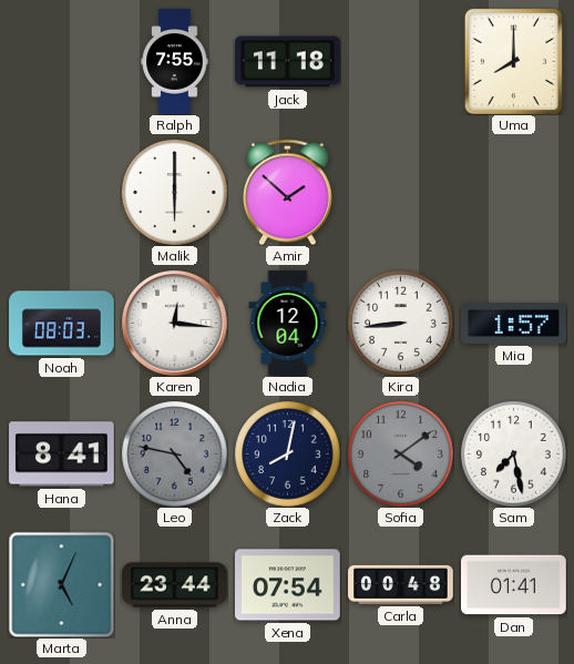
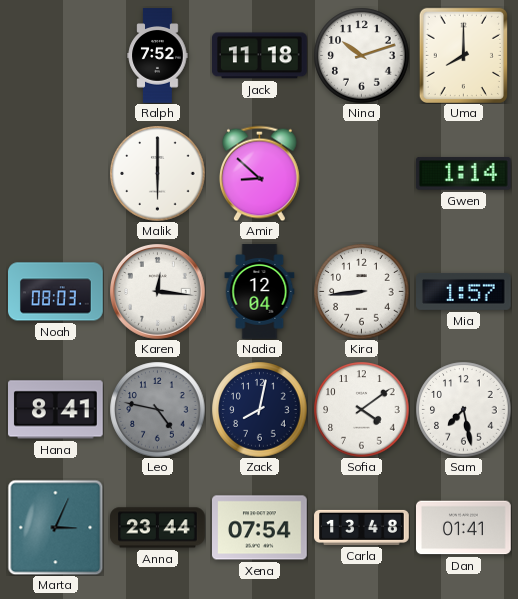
Ralph: 7:55 -> 7:52
Nina: none -> 10:12
Amir: 1:52 -> 8:52
Gwen: none -> 1:14
Sofia dial: grey -> white
Marta: 5:04 -> 3:04
Carla: 00:48 -> 13:48
